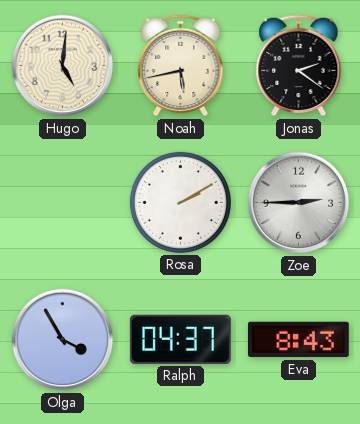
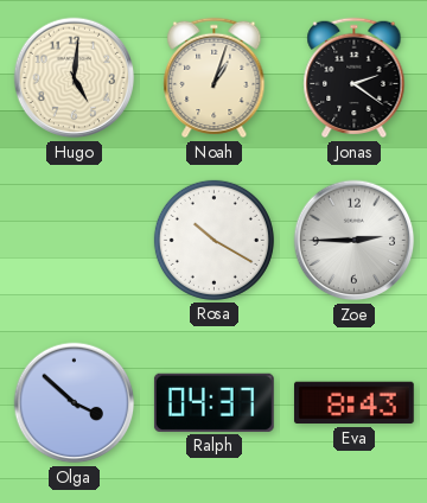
Noah: 5:43 -> 1:03
Rosa: 2:10 -> 10:20
Olga: 3:55 -> 3:52
